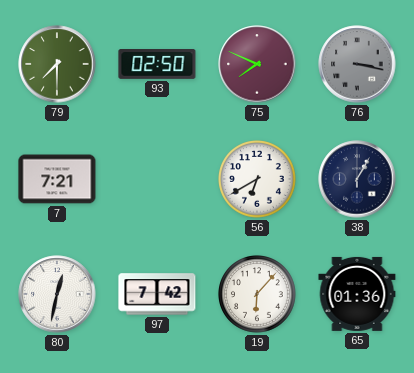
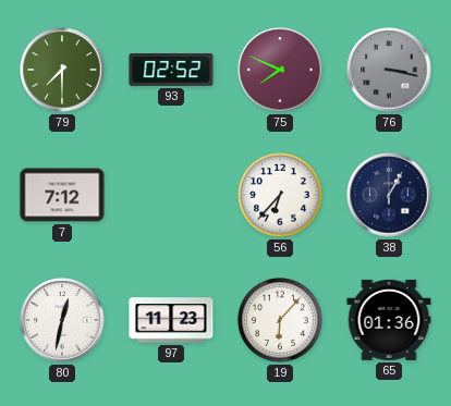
93: 02:50 -> 02:52
7: 7:21 -> 7:12
56: 6:40 -> 6:37
97: 7:42 -> 11:23
